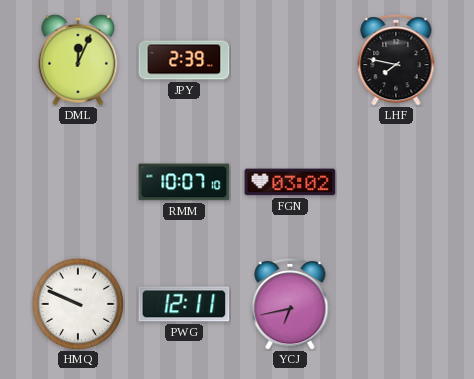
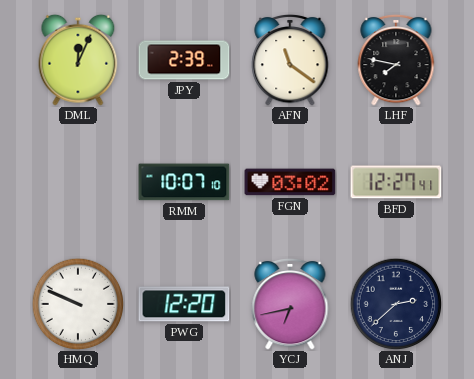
AFN: none -> 11:21
BFD: none -> 12:27
PWG: 12:11 -> 12:20
ANJ: none -> 2:38
